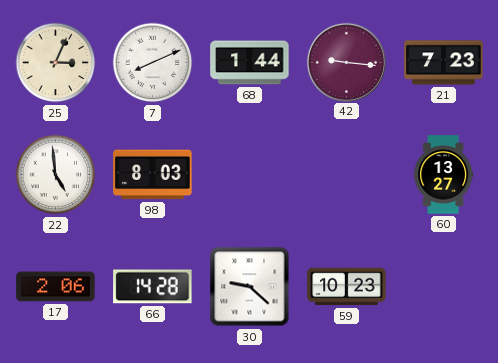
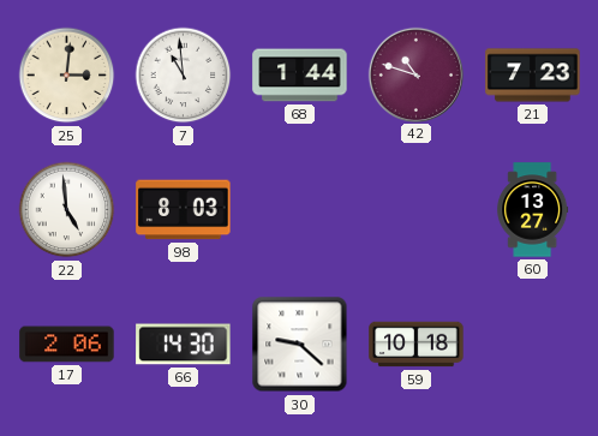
25: 3:04 -> 3:01
7: 8:11 -> 10:59
42: 9:16 -> 10:48
66: 14:28 -> 14:30
59: 10:23 -> 10:18
